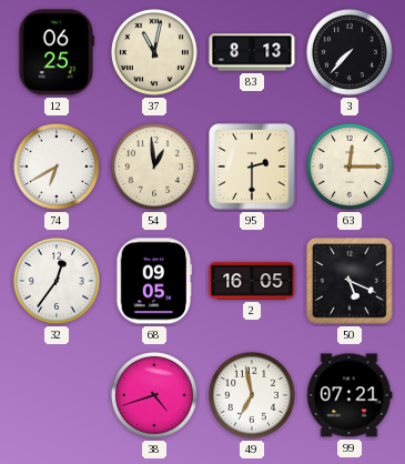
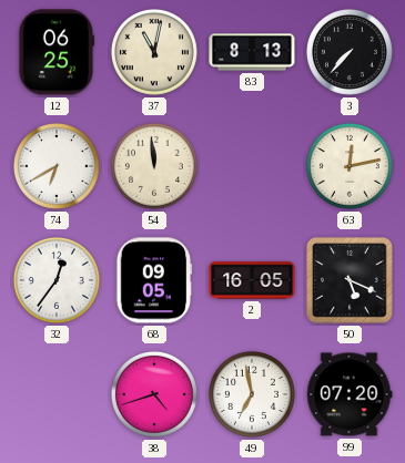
54: 12:59 -> 11:59
95: 2:30 -> none
63: 12:15 -> 12:13
99: 07:21 -> 07:20
